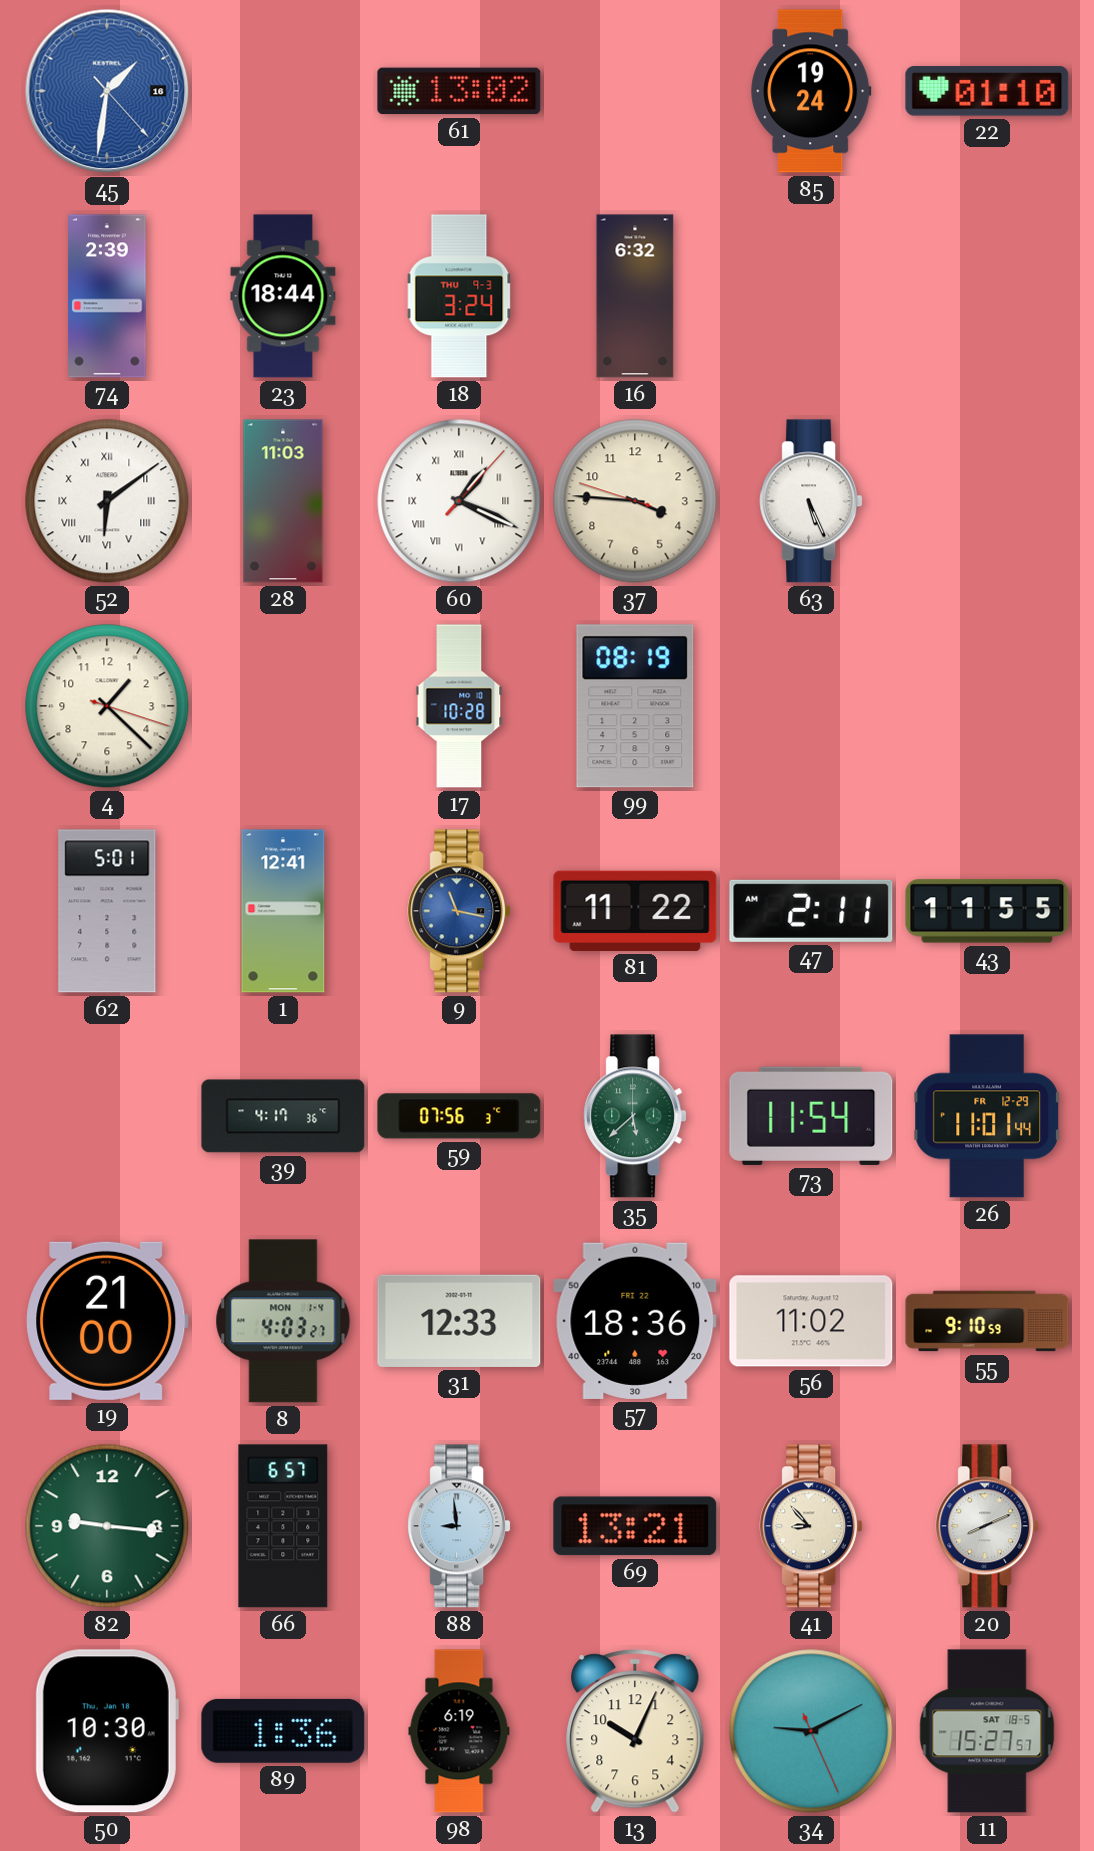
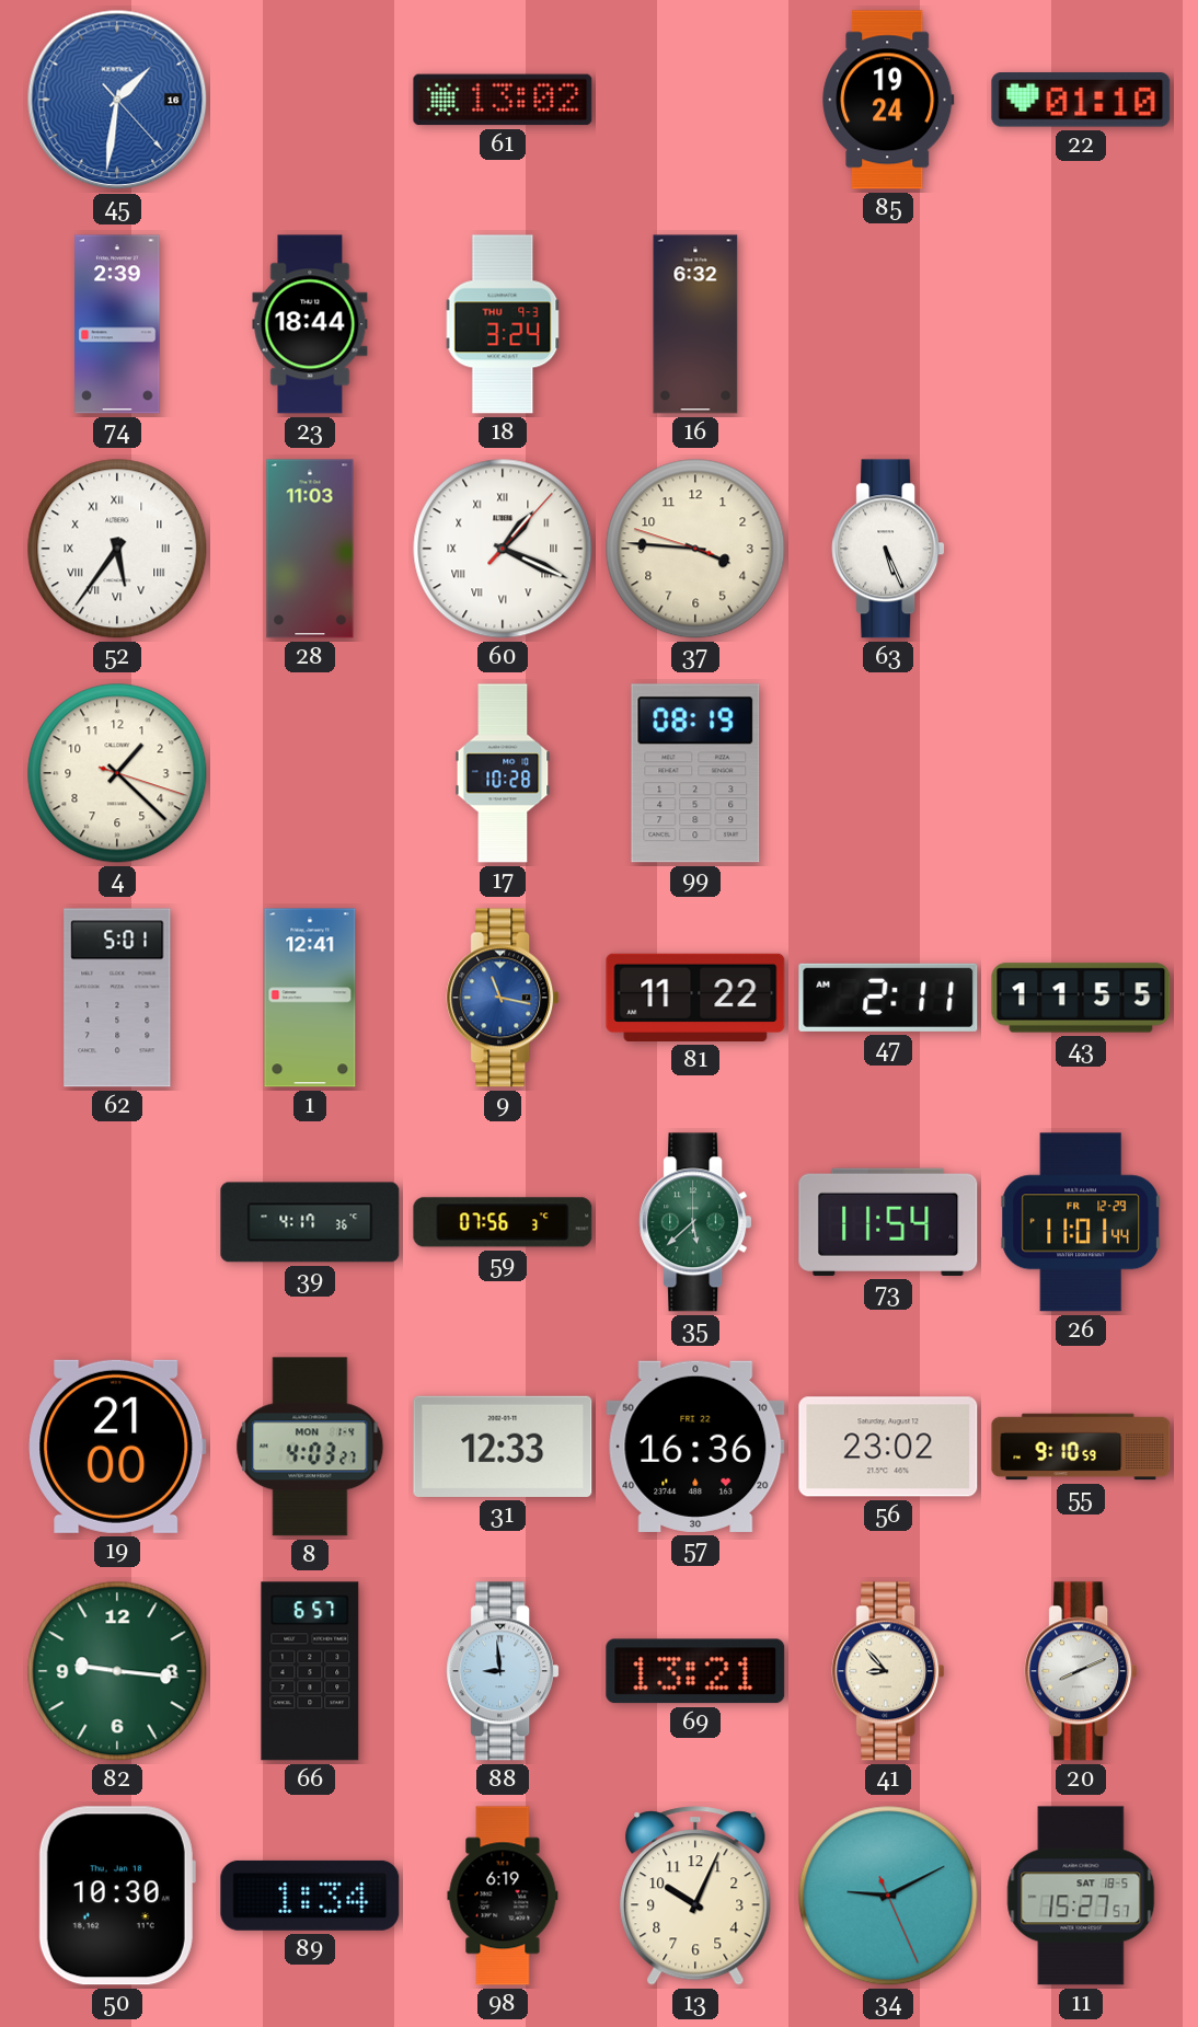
52: 6:09 -> 5:36
57: 18:36 -> 16:36
56: 11:02 -> 23:02
89: 1:36 -> 1:34
